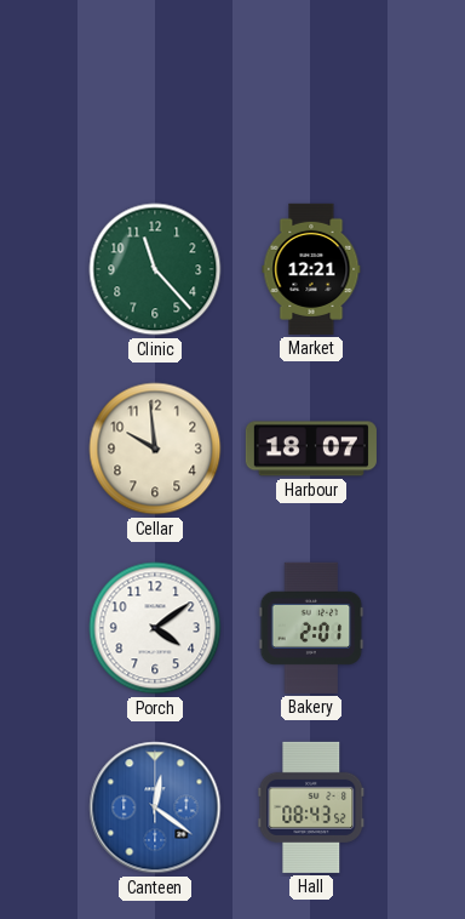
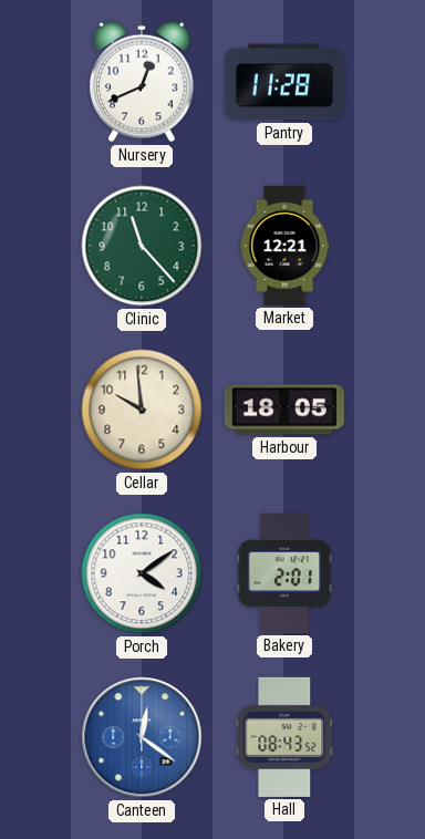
Nursery: none -> 12:41
Pantry: none -> 11:28
Harbour: 18:07 -> 18:05
